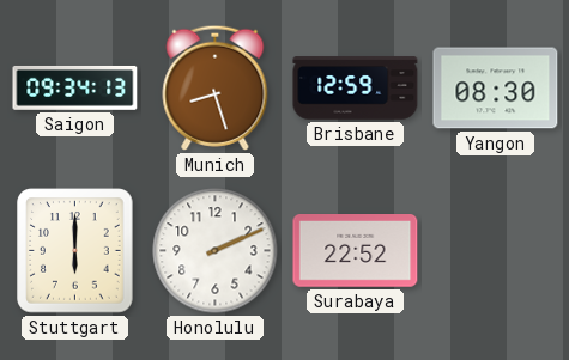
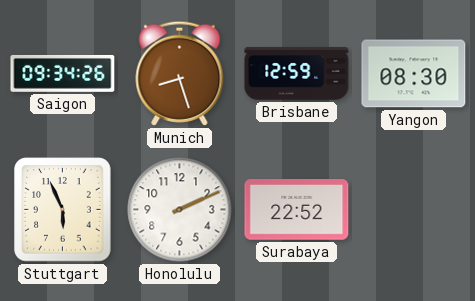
Saigon: 09:34:13 -> 09:34:26
Stuttgart: 6:00 -> 5:56
